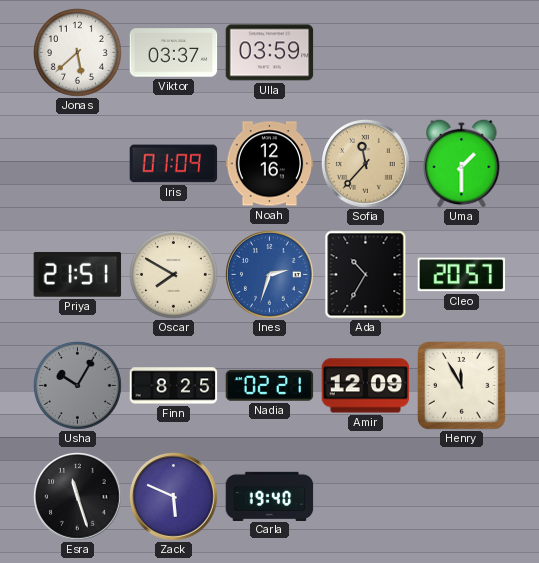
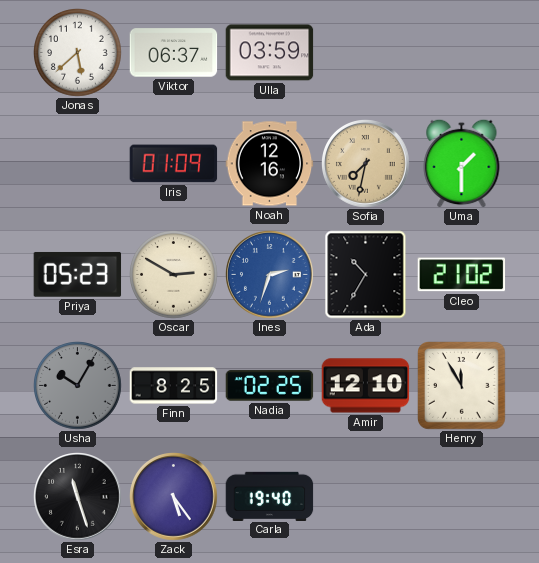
Viktor: 03:37 -> 06:37
Sofia: 11:37 -> 7:32
Priya: 21:51 -> 05:23
Oscar: 7:50 -> 2:50
Cleo: 20:57 -> 21:02
Nadia: 02:21 -> 02:25
Amir: 12:09 -> 12:10
Zack: 5:49 -> 5:24
